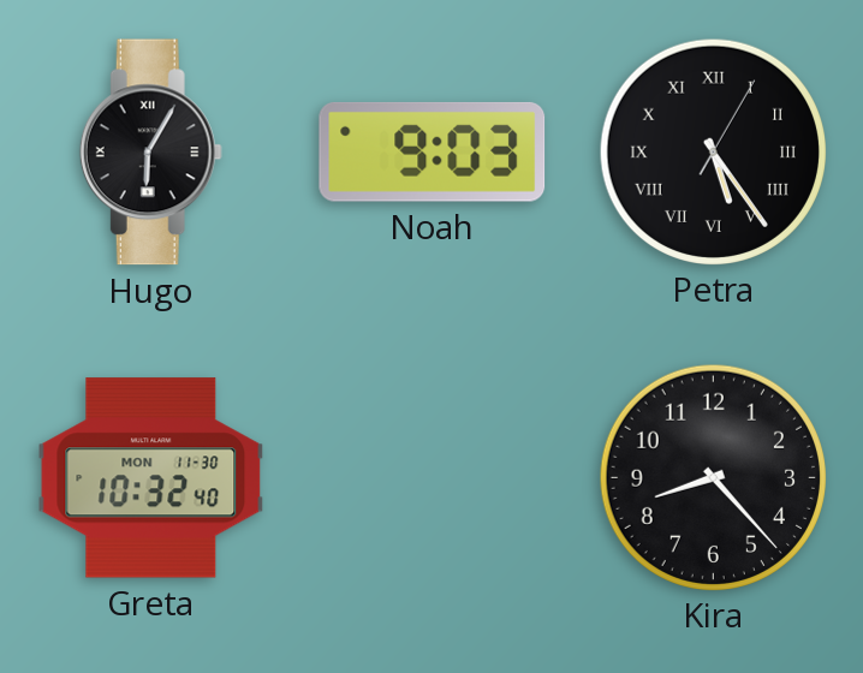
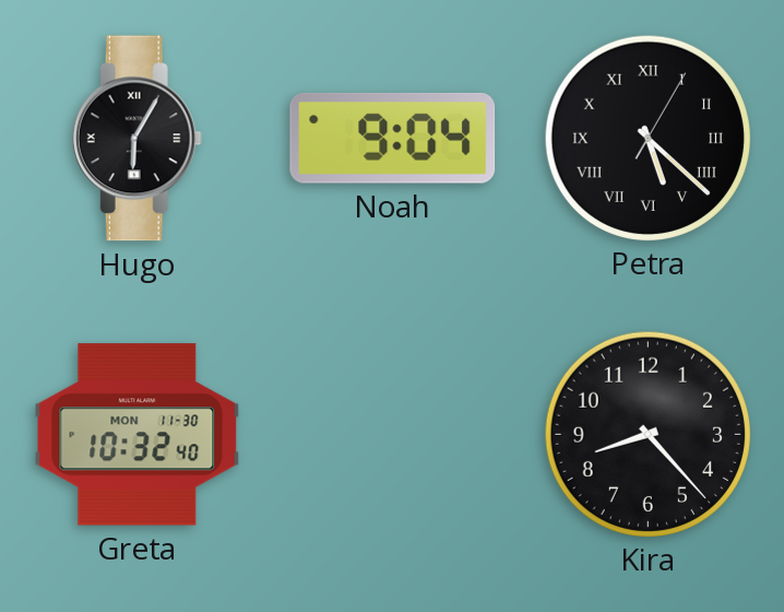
Noah: 9:03 -> 9:04
Petra: 5:24 -> 5:22
